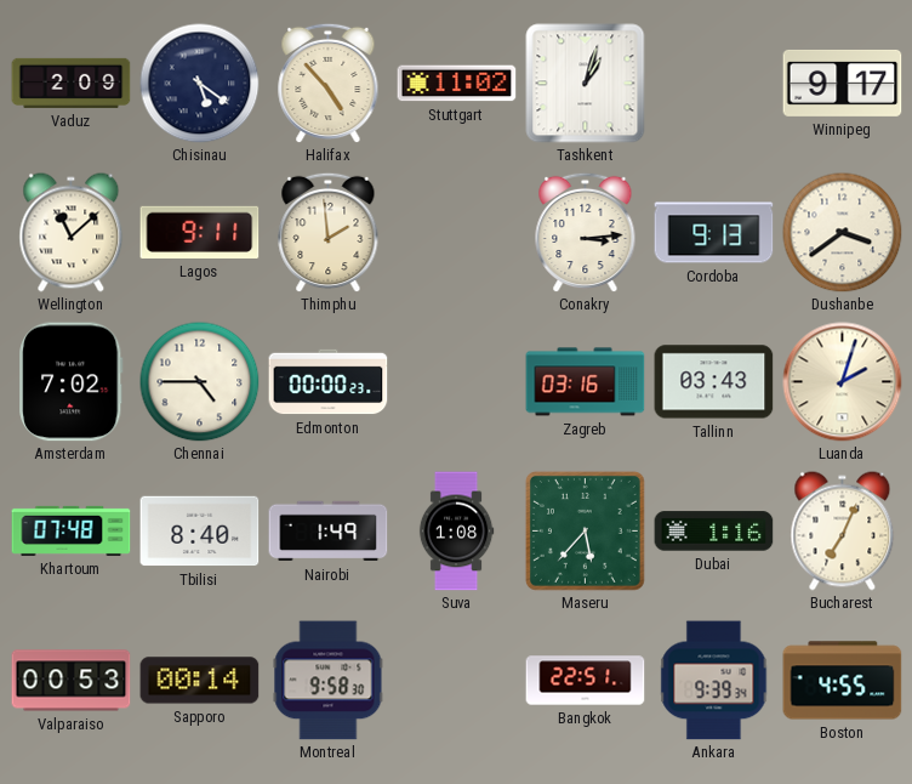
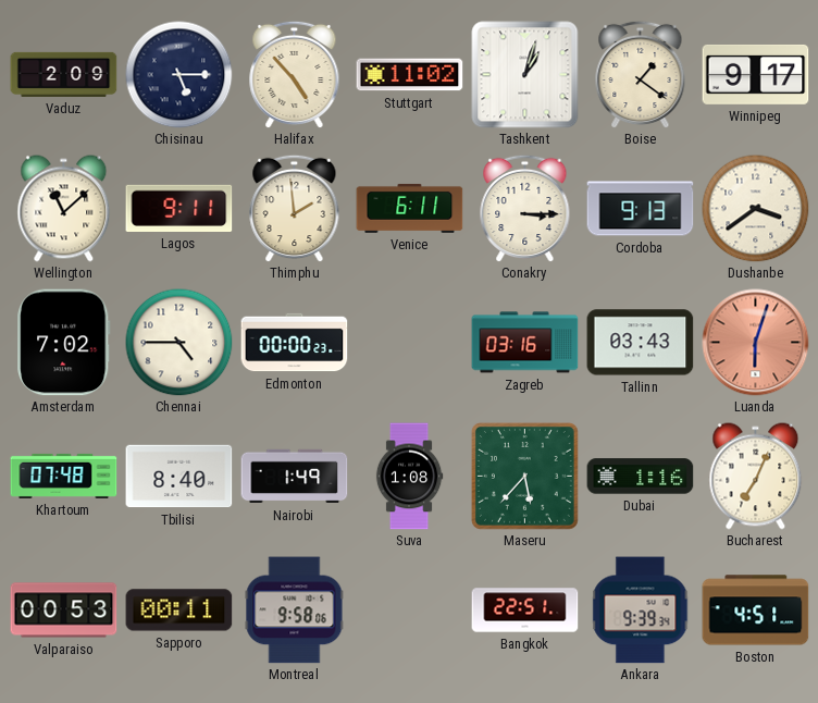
Chisinau: 5:21 -> 5:15
Boise: none -> 1:21
Venice: none -> 6:11
Conakry: 3:14 -> 3:15
Luanda: 2:03 -> 6:03
Luanda dial: cream -> salmon
Sapporo: 00:14 -> 00:11
Montreal: 9:58:30 -> 9:58:06
Boston: 4:55 -> 4:51
